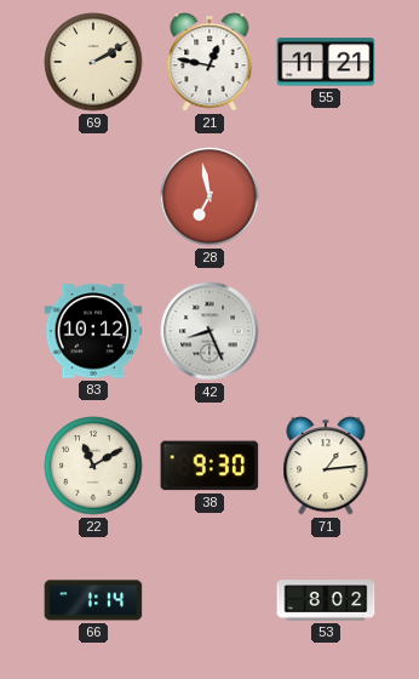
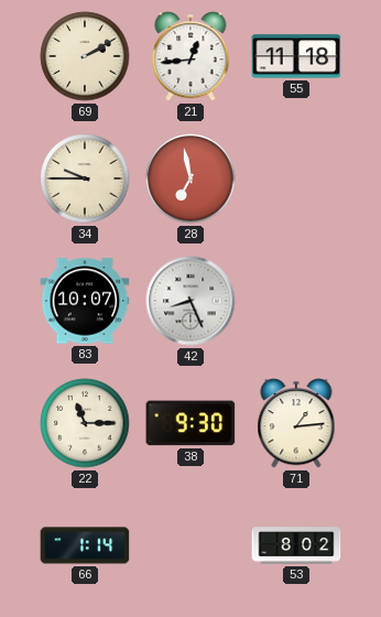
21: 12:47 -> 12:44
55: 11:21 -> 11:18
34: none -> 9:45
83: 10:12 -> 10:07
22: 11:10 -> 11:15
